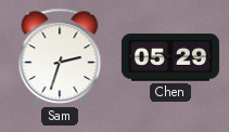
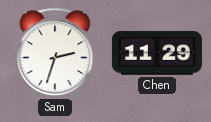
Chen: 05:29 -> 11:29
